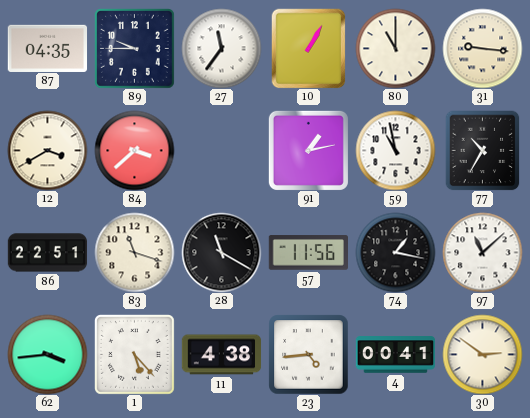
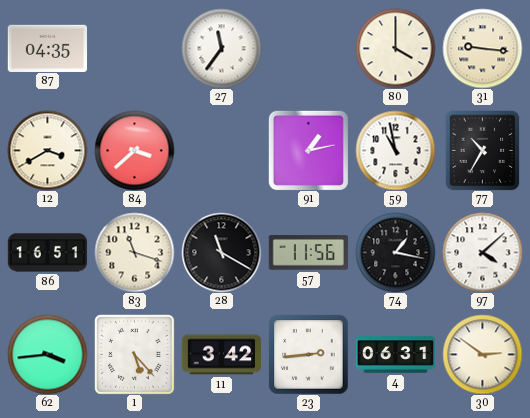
89: 9:45 -> none
10: 1:05 -> none
80: 11:00 -> 4:00
86: 22:51 -> 16:51
97: 11:08 -> 4:08
11: 4:38 -> 3:42
23: 4:44 -> 2:44
4: 00:41 -> 06:31
